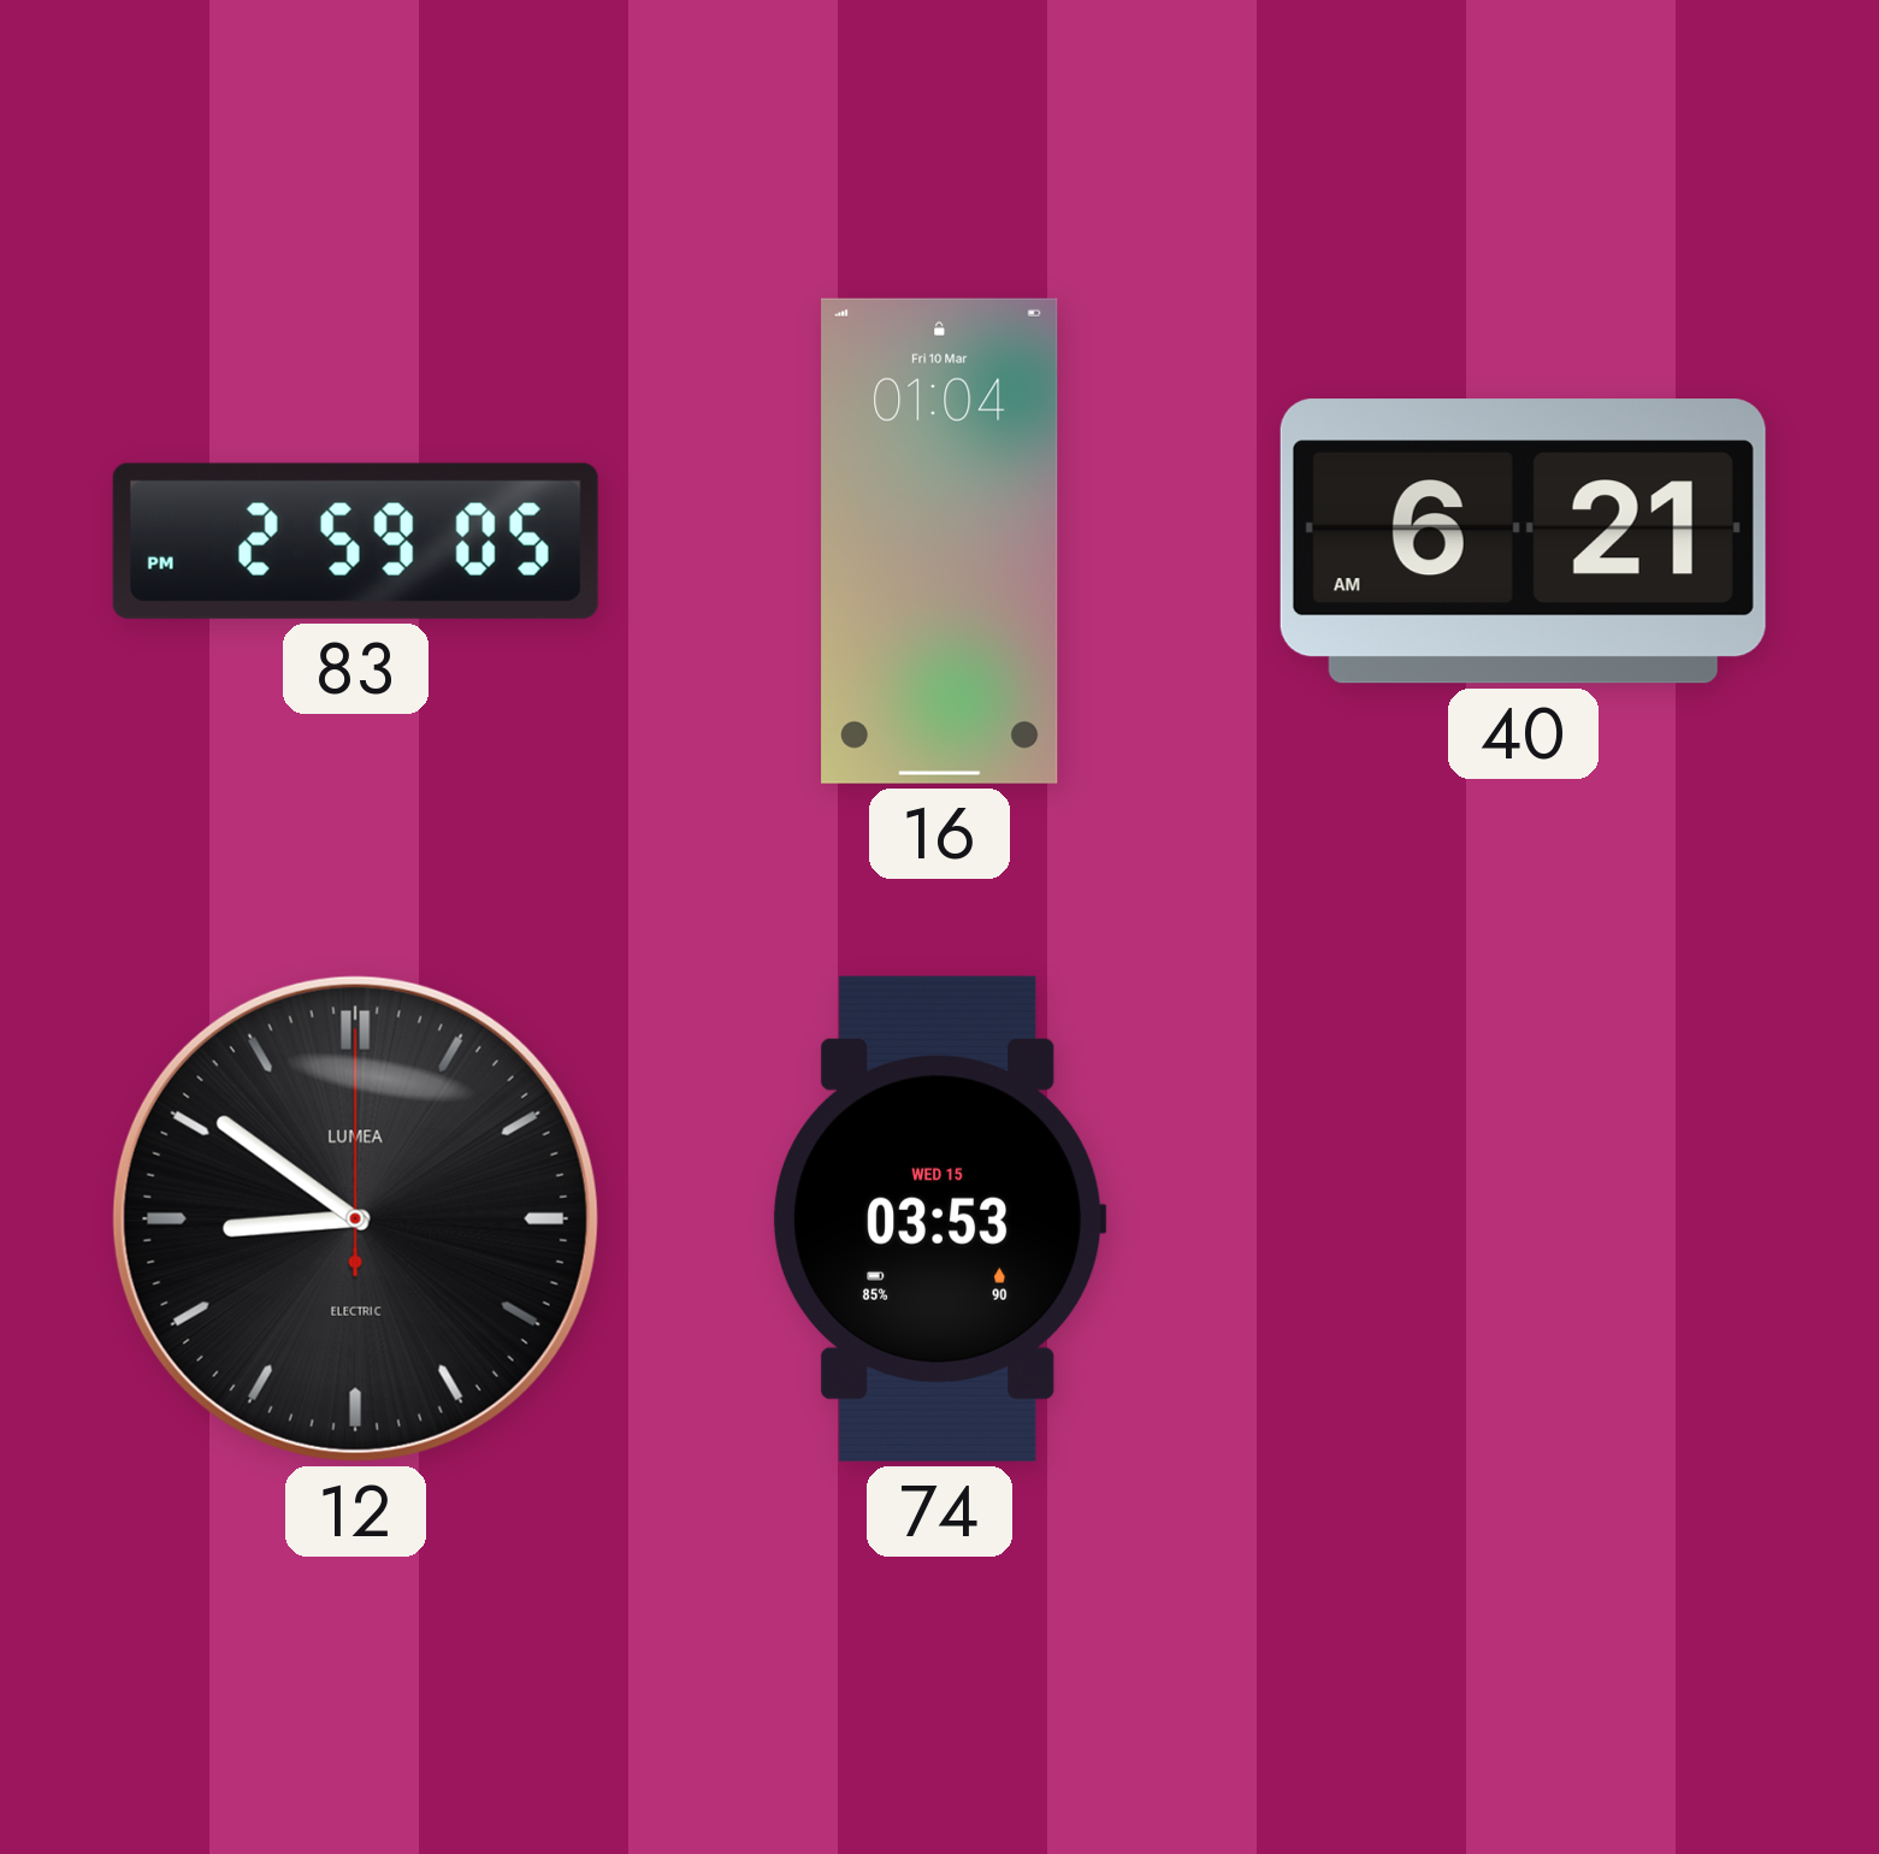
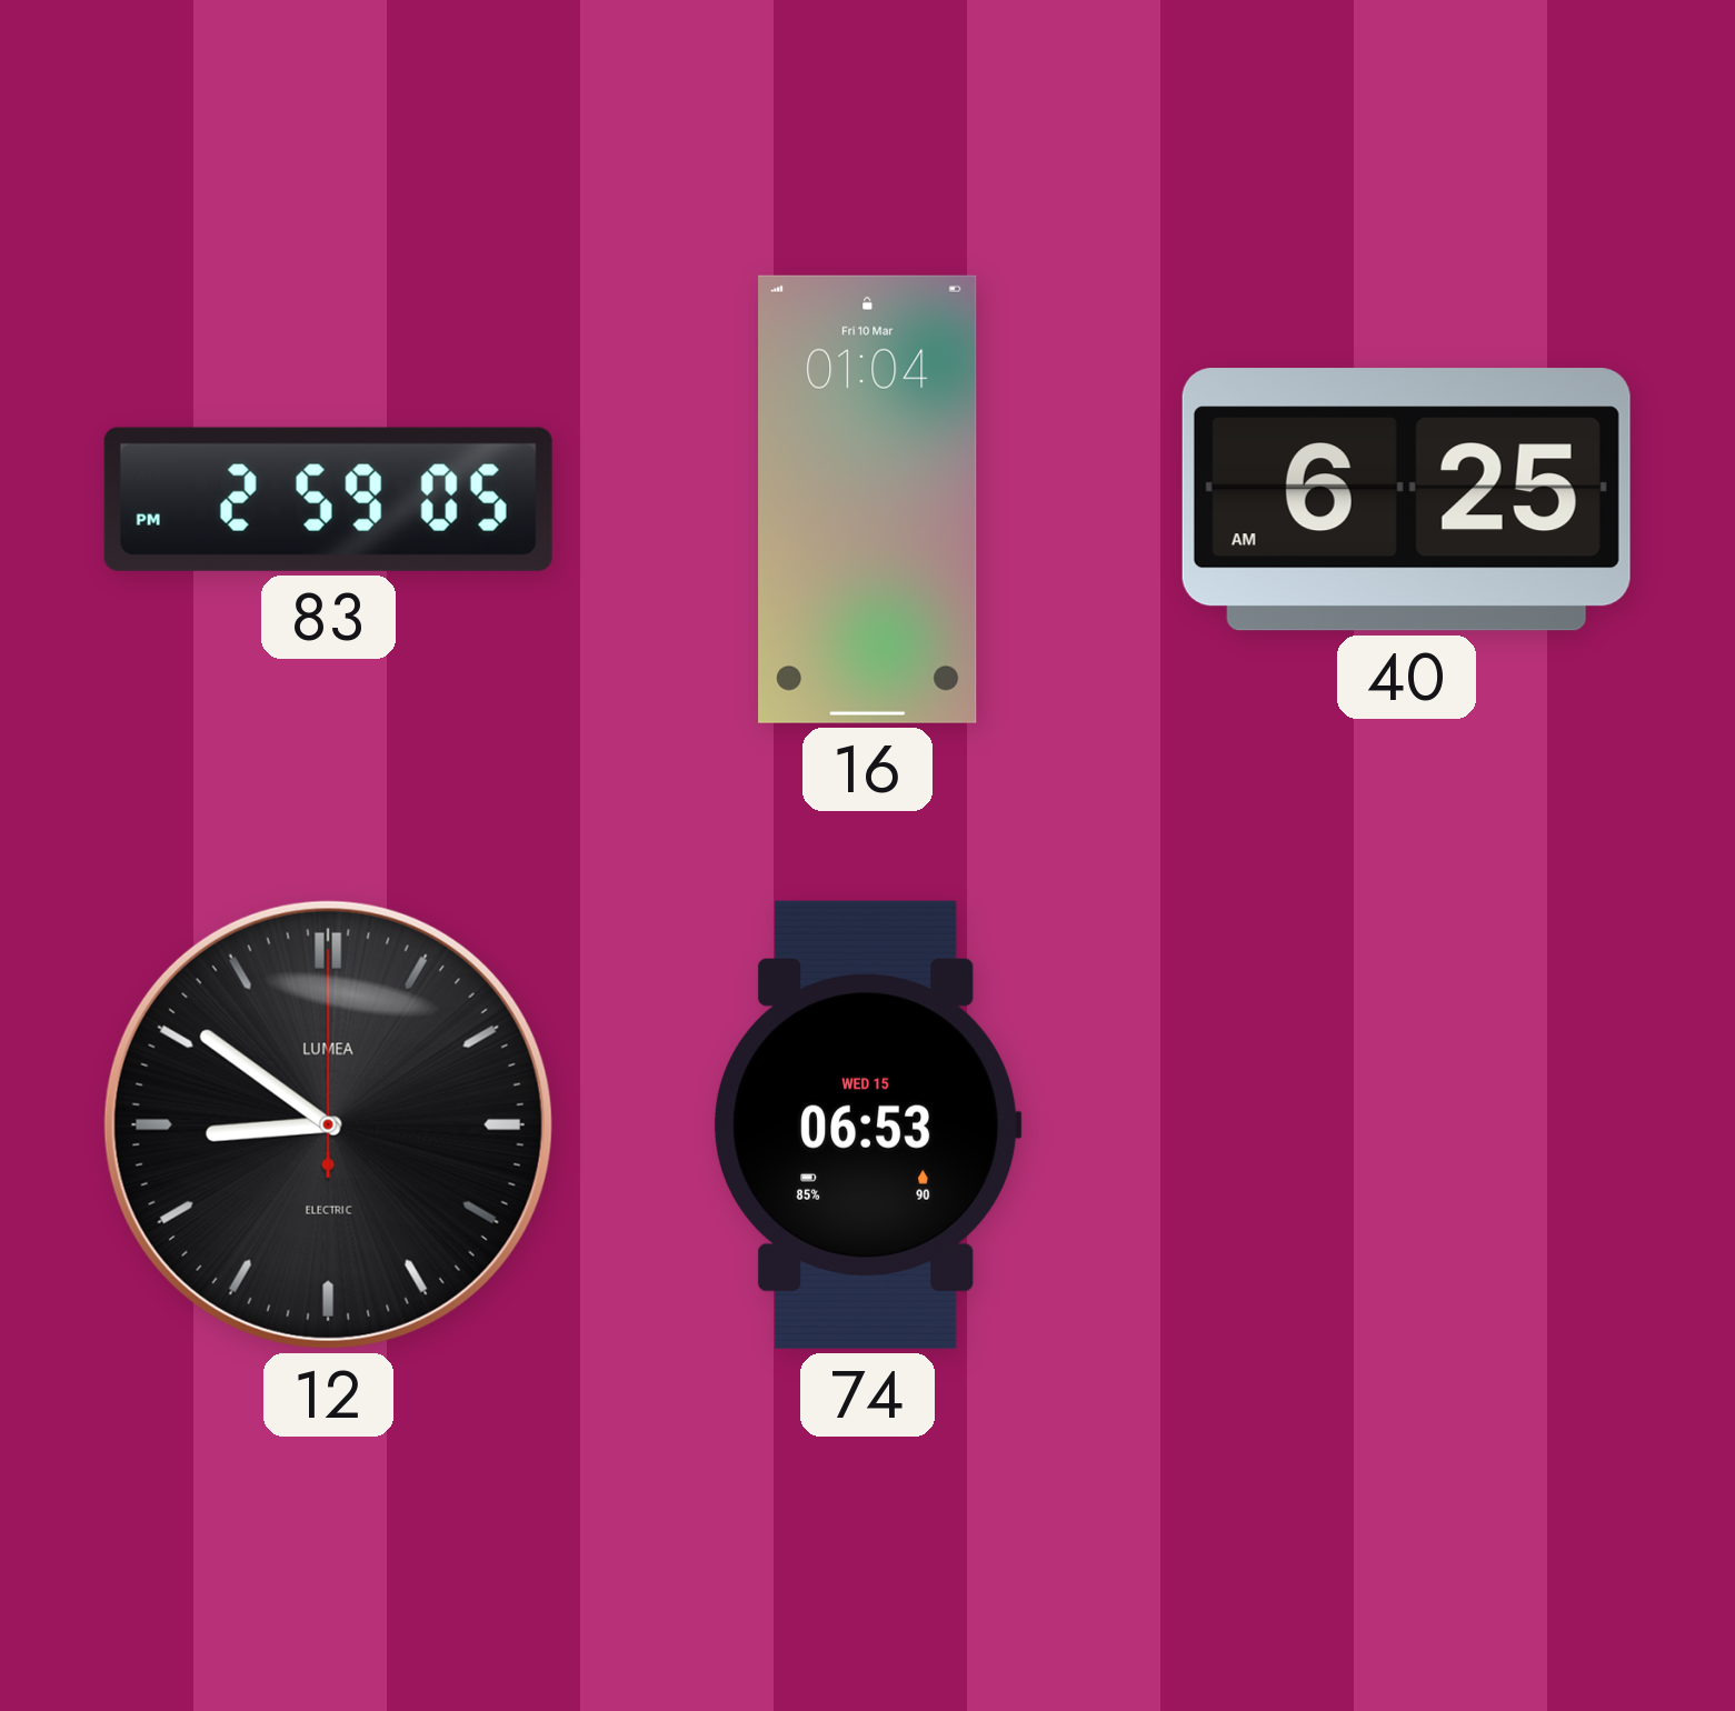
40: 6:21 -> 6:25
74: 03:53 -> 06:53
